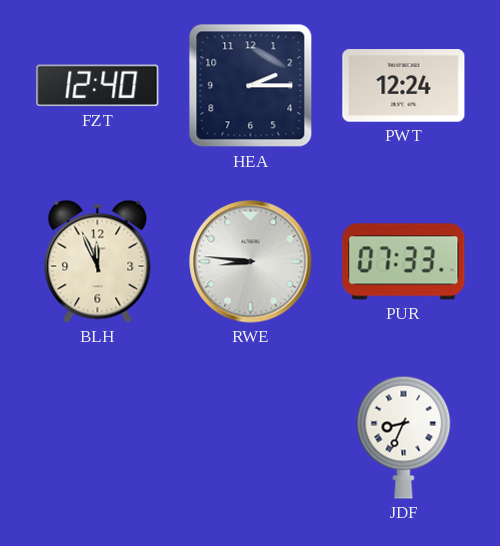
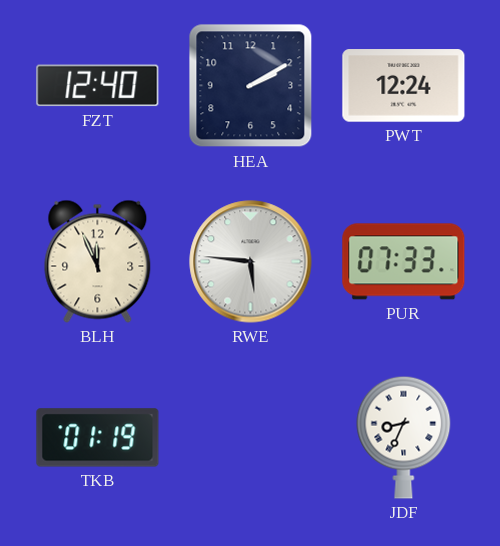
HEA: 2:15 -> 2:10
RWE: 8:46 -> 5:46
TKB: none -> 01:19
